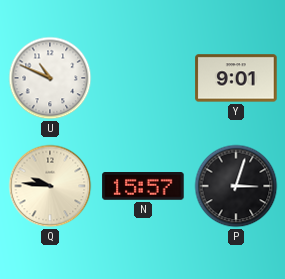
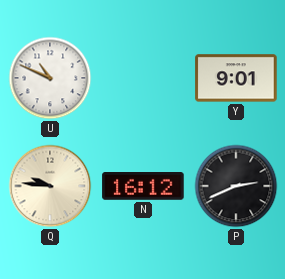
N: 15:57 -> 16:12
P: 3:03 -> 2:41
